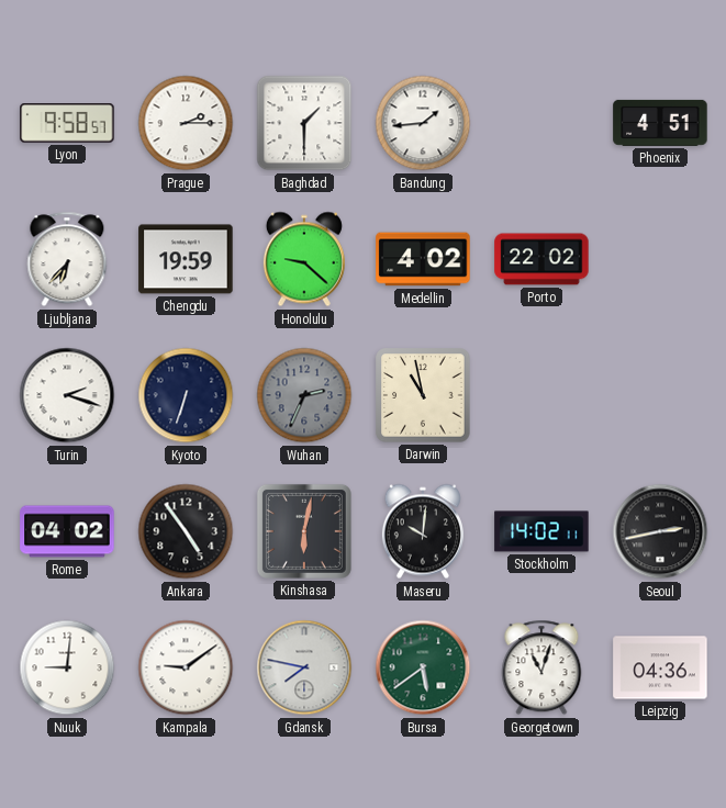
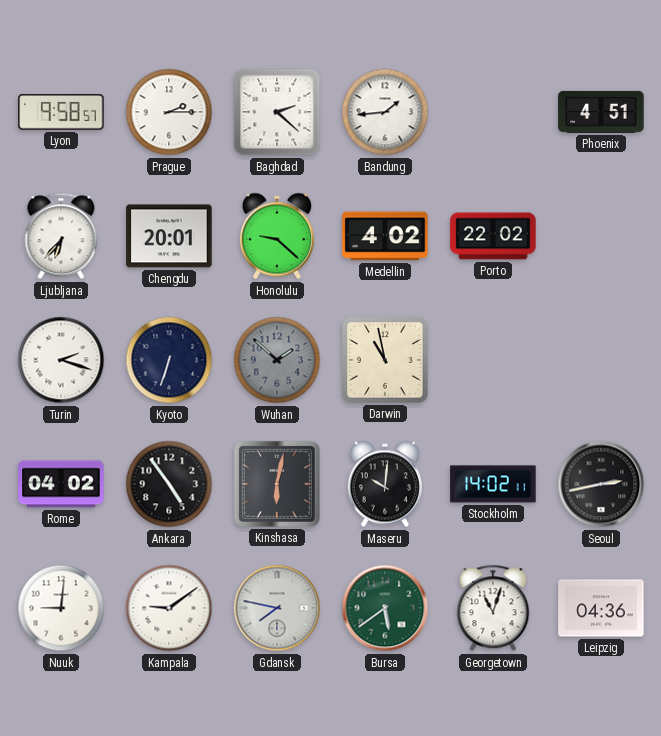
Baghdad: 1:30 -> 2:22
Chengdu: 19:59 -> 20:01
Wuhan: 2:34 -> 1:52
